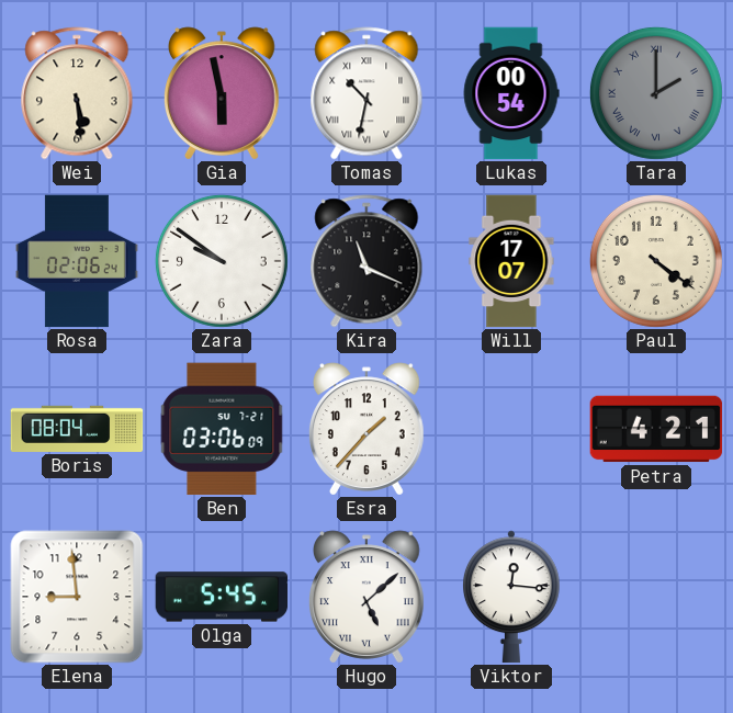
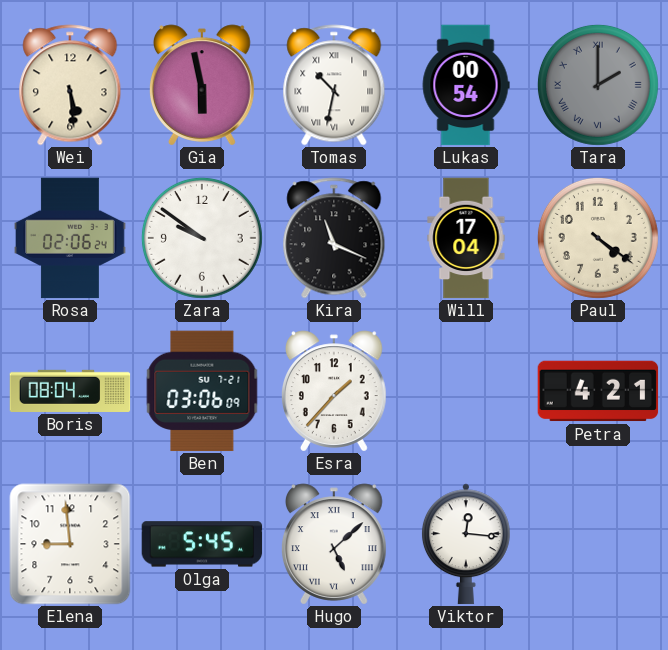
Will: 17:07 -> 17:04
